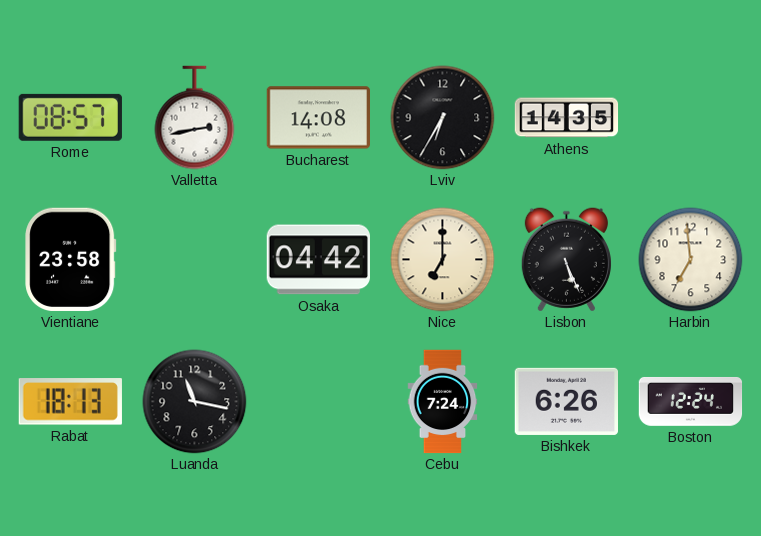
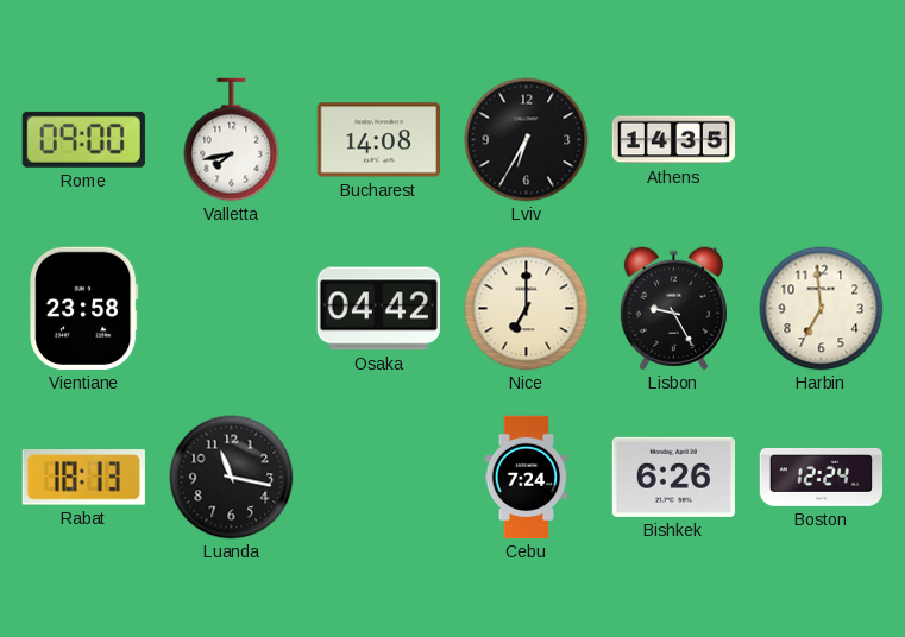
Rome: 08:57 -> 09:00
Valletta: 2:43 -> 7:43
Lisbon: 5:26 -> 9:25
